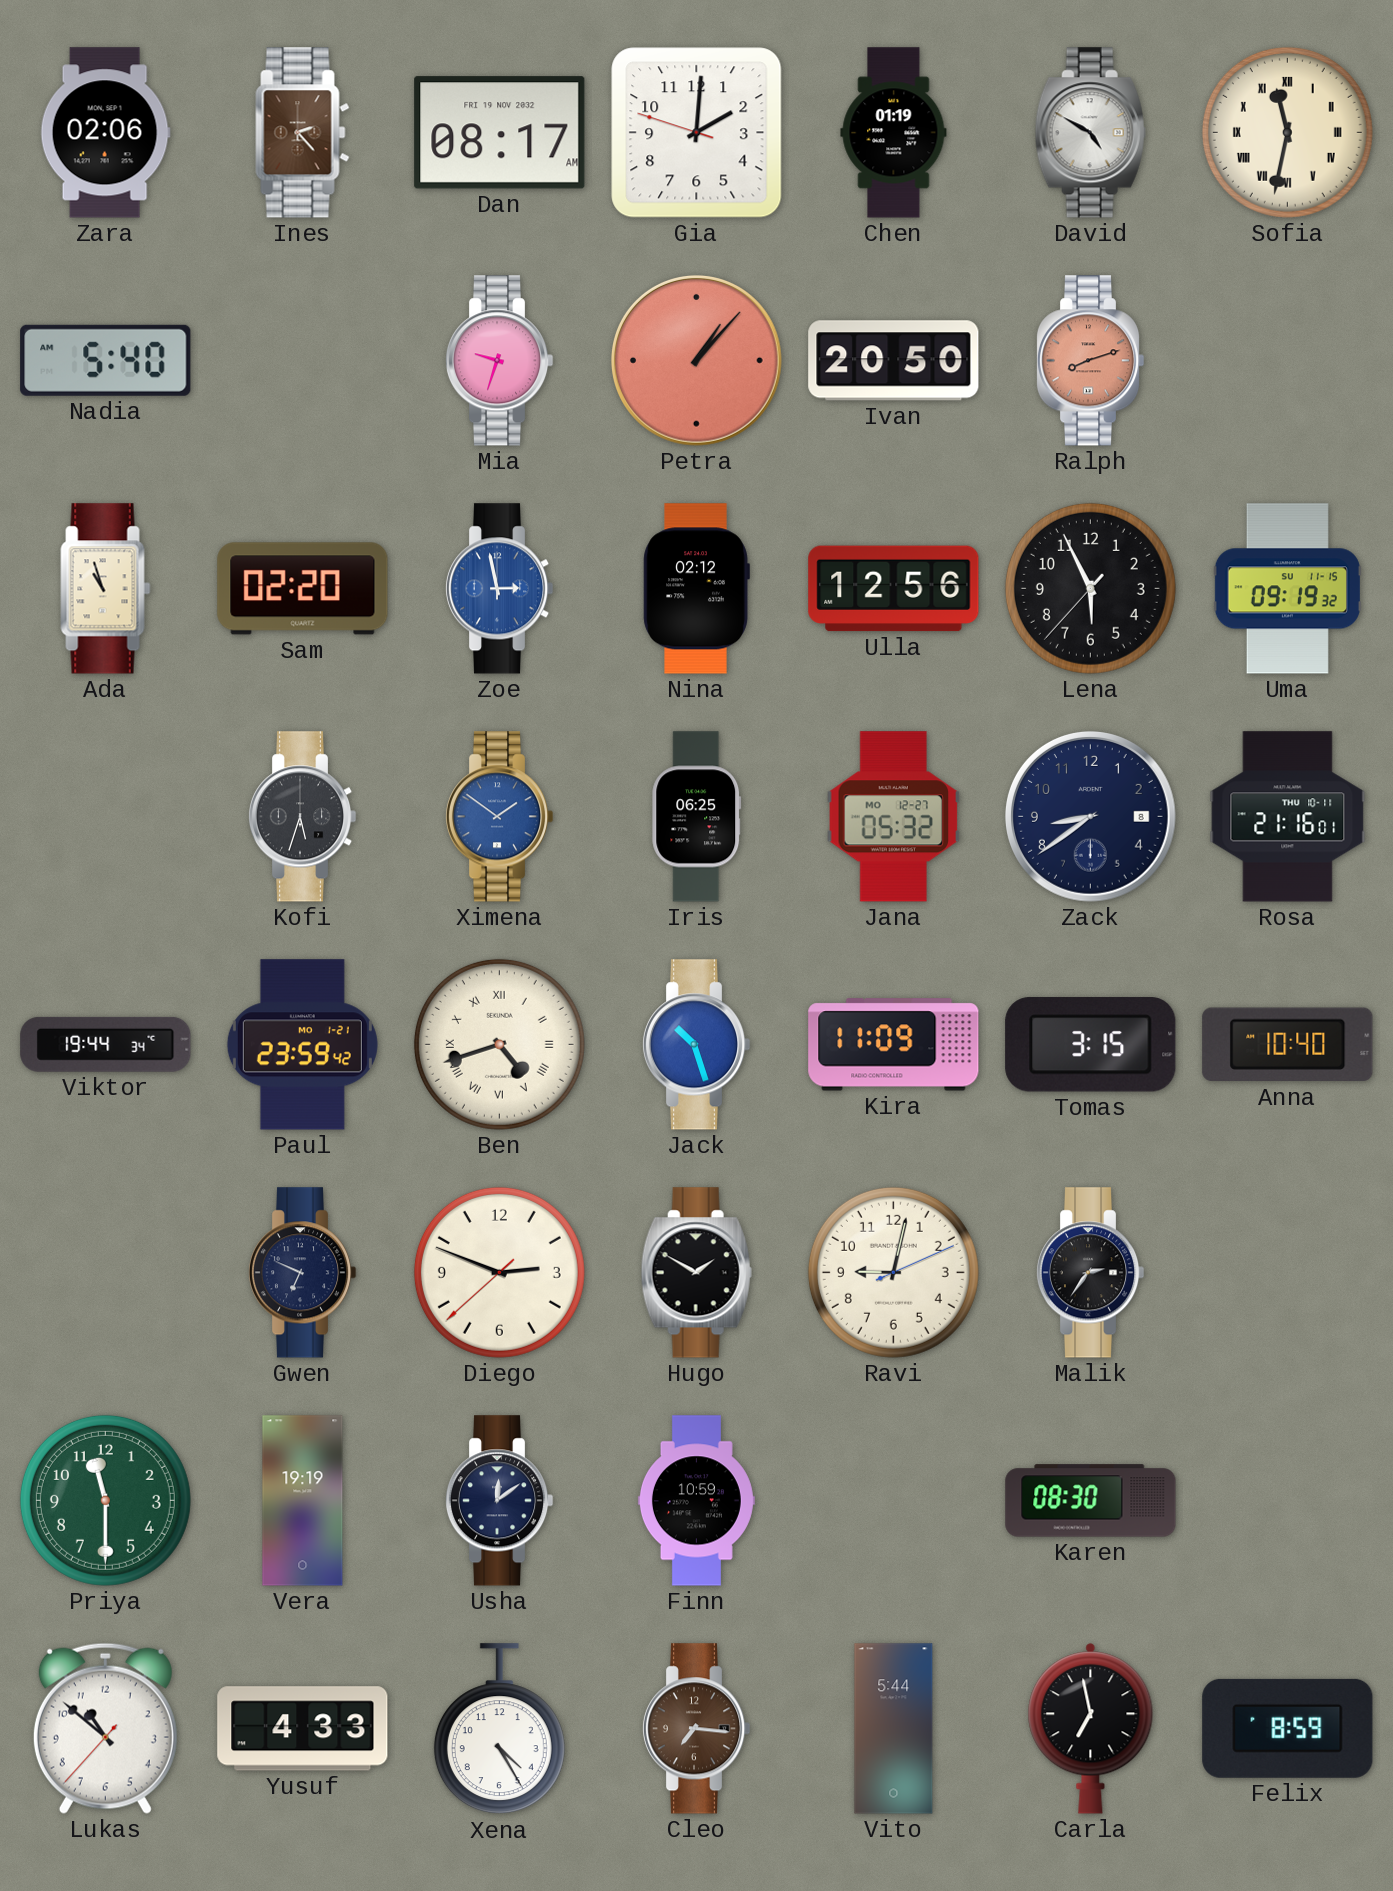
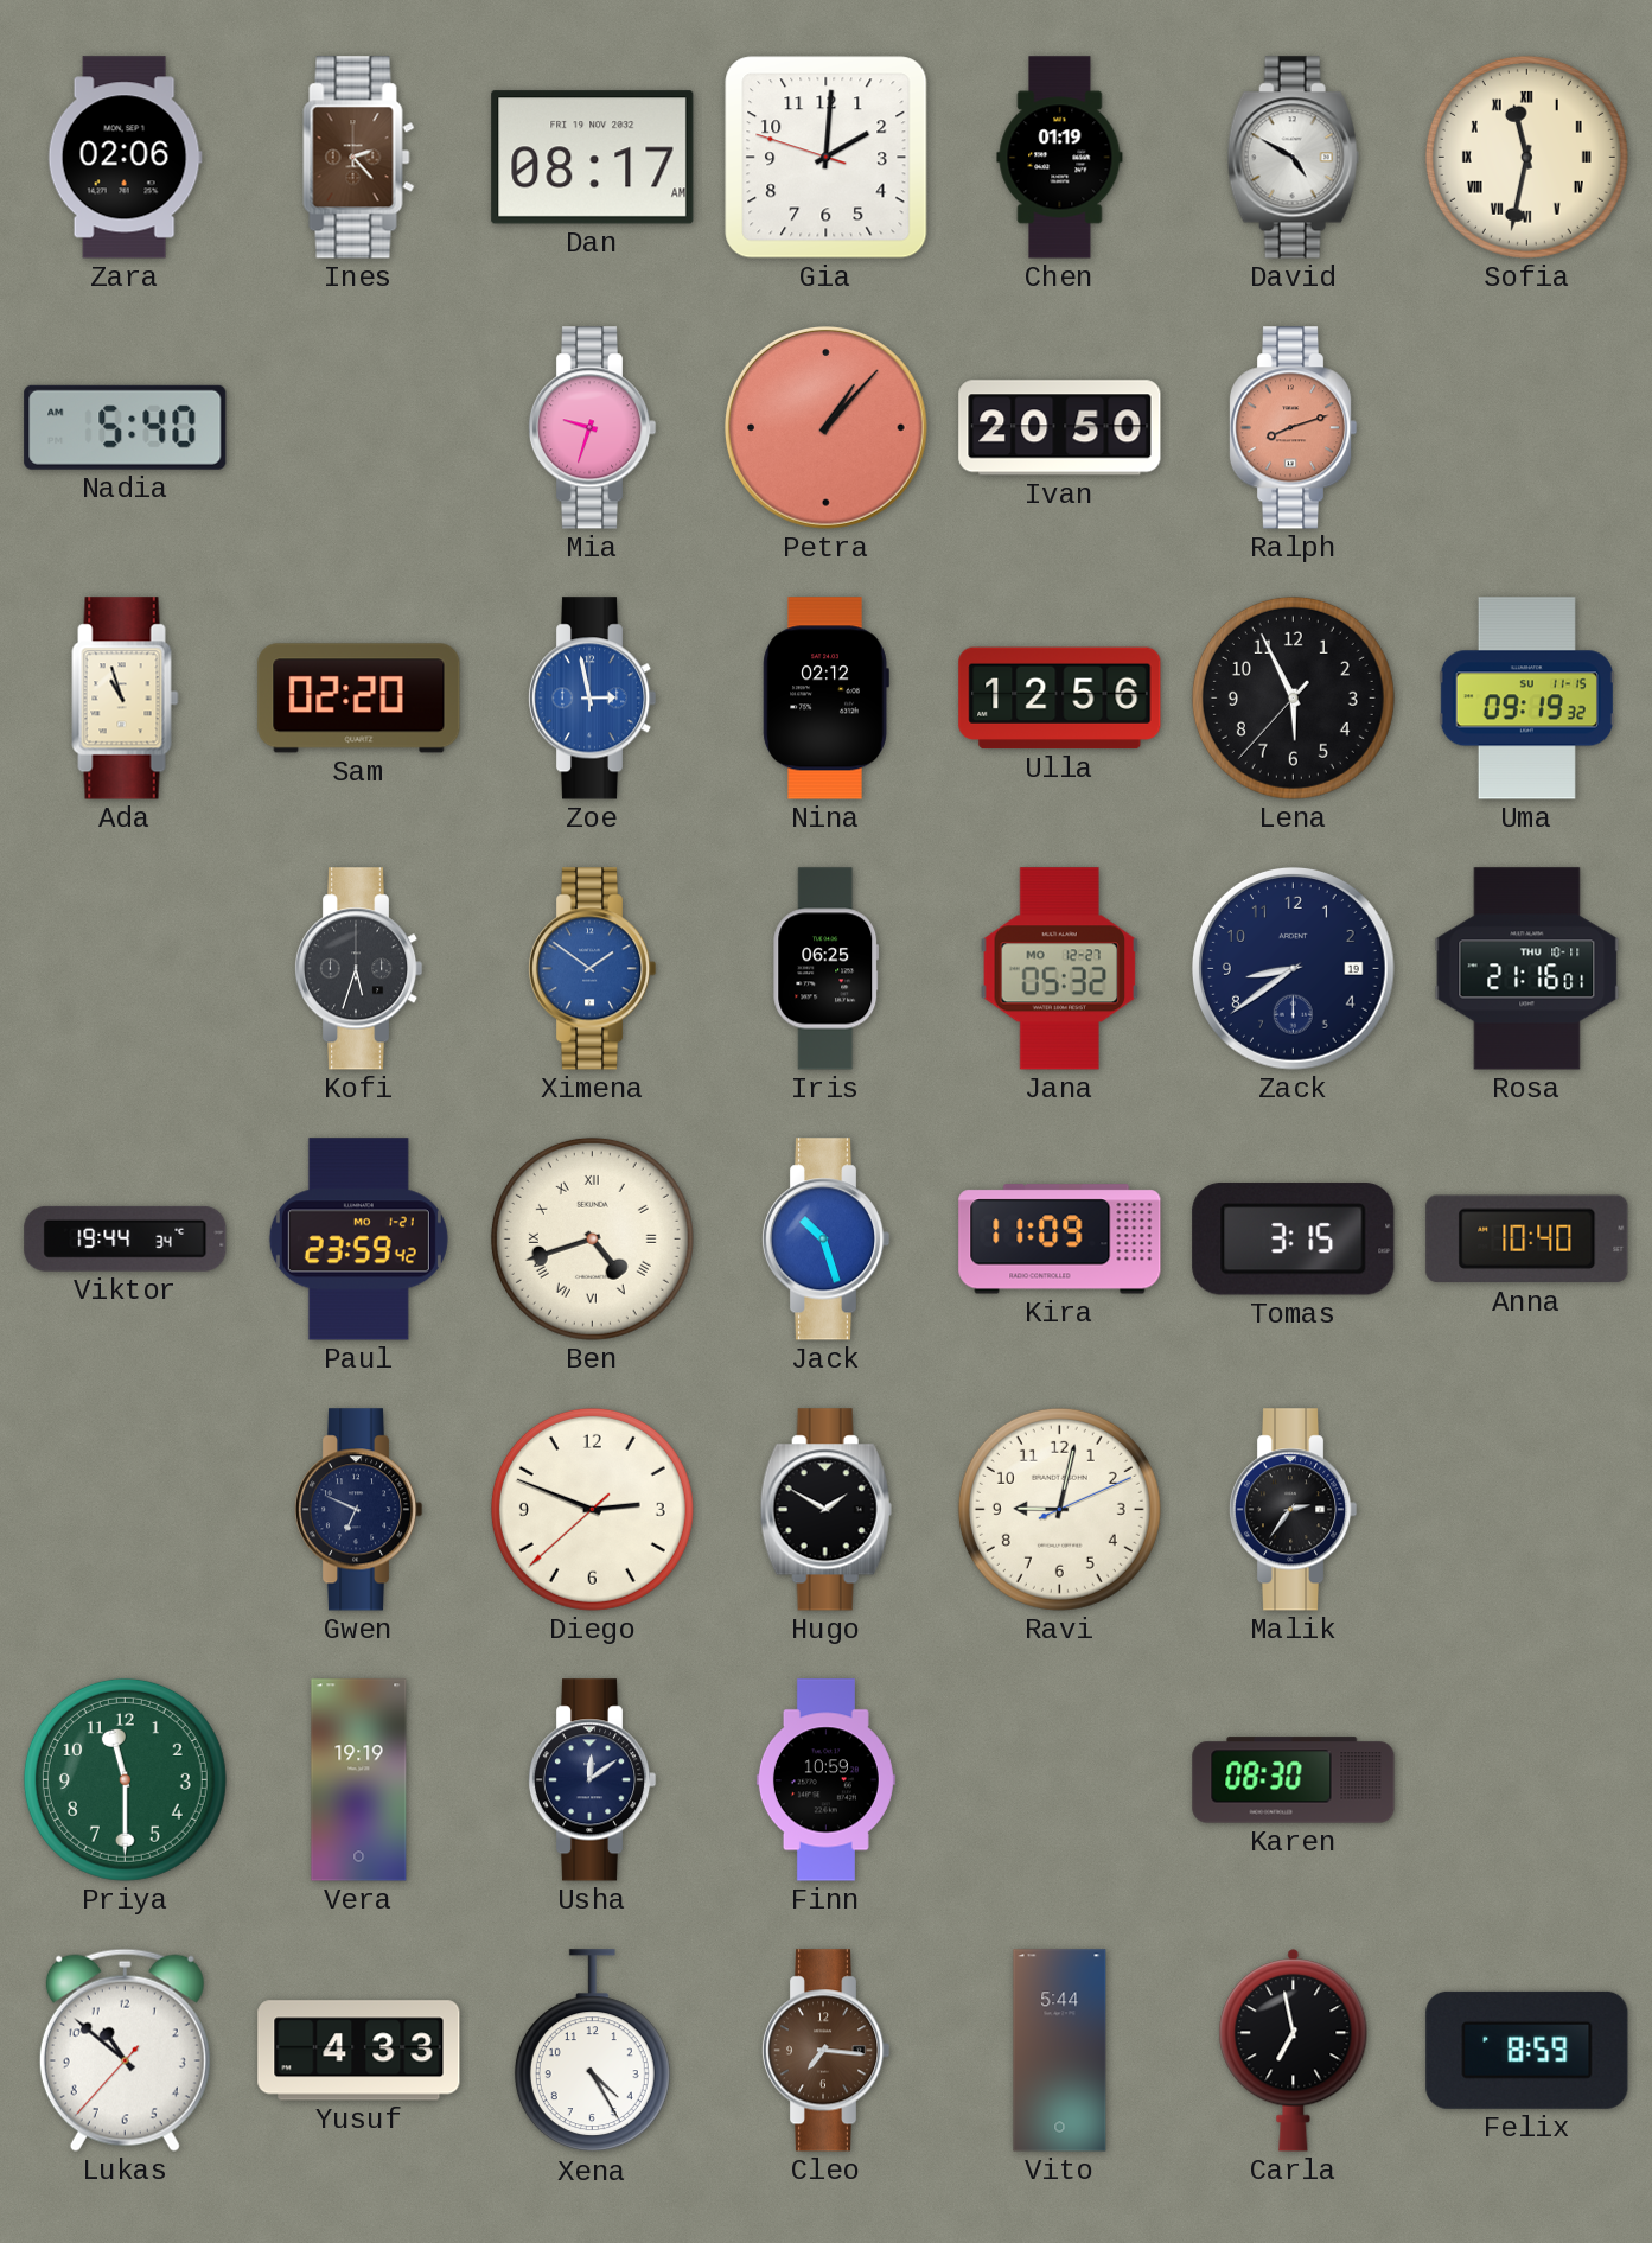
Zack date: 8 -> 19
